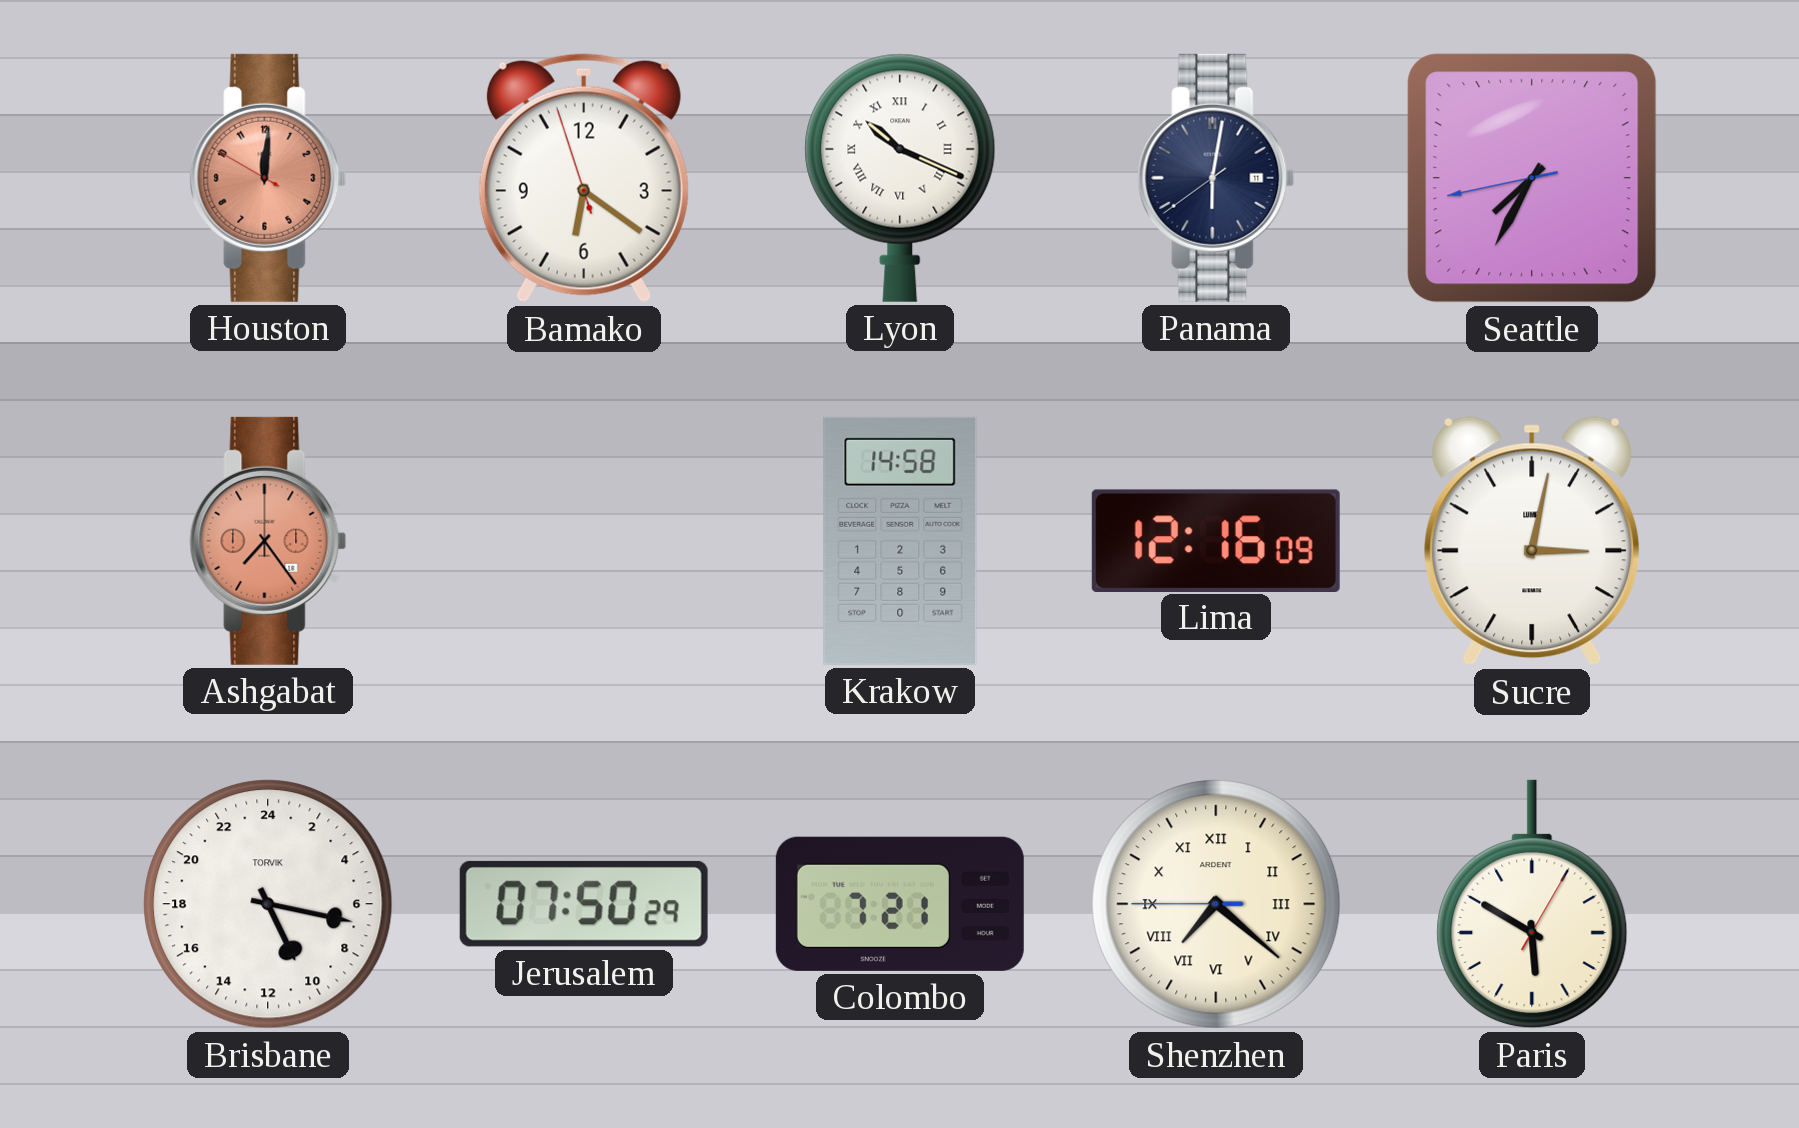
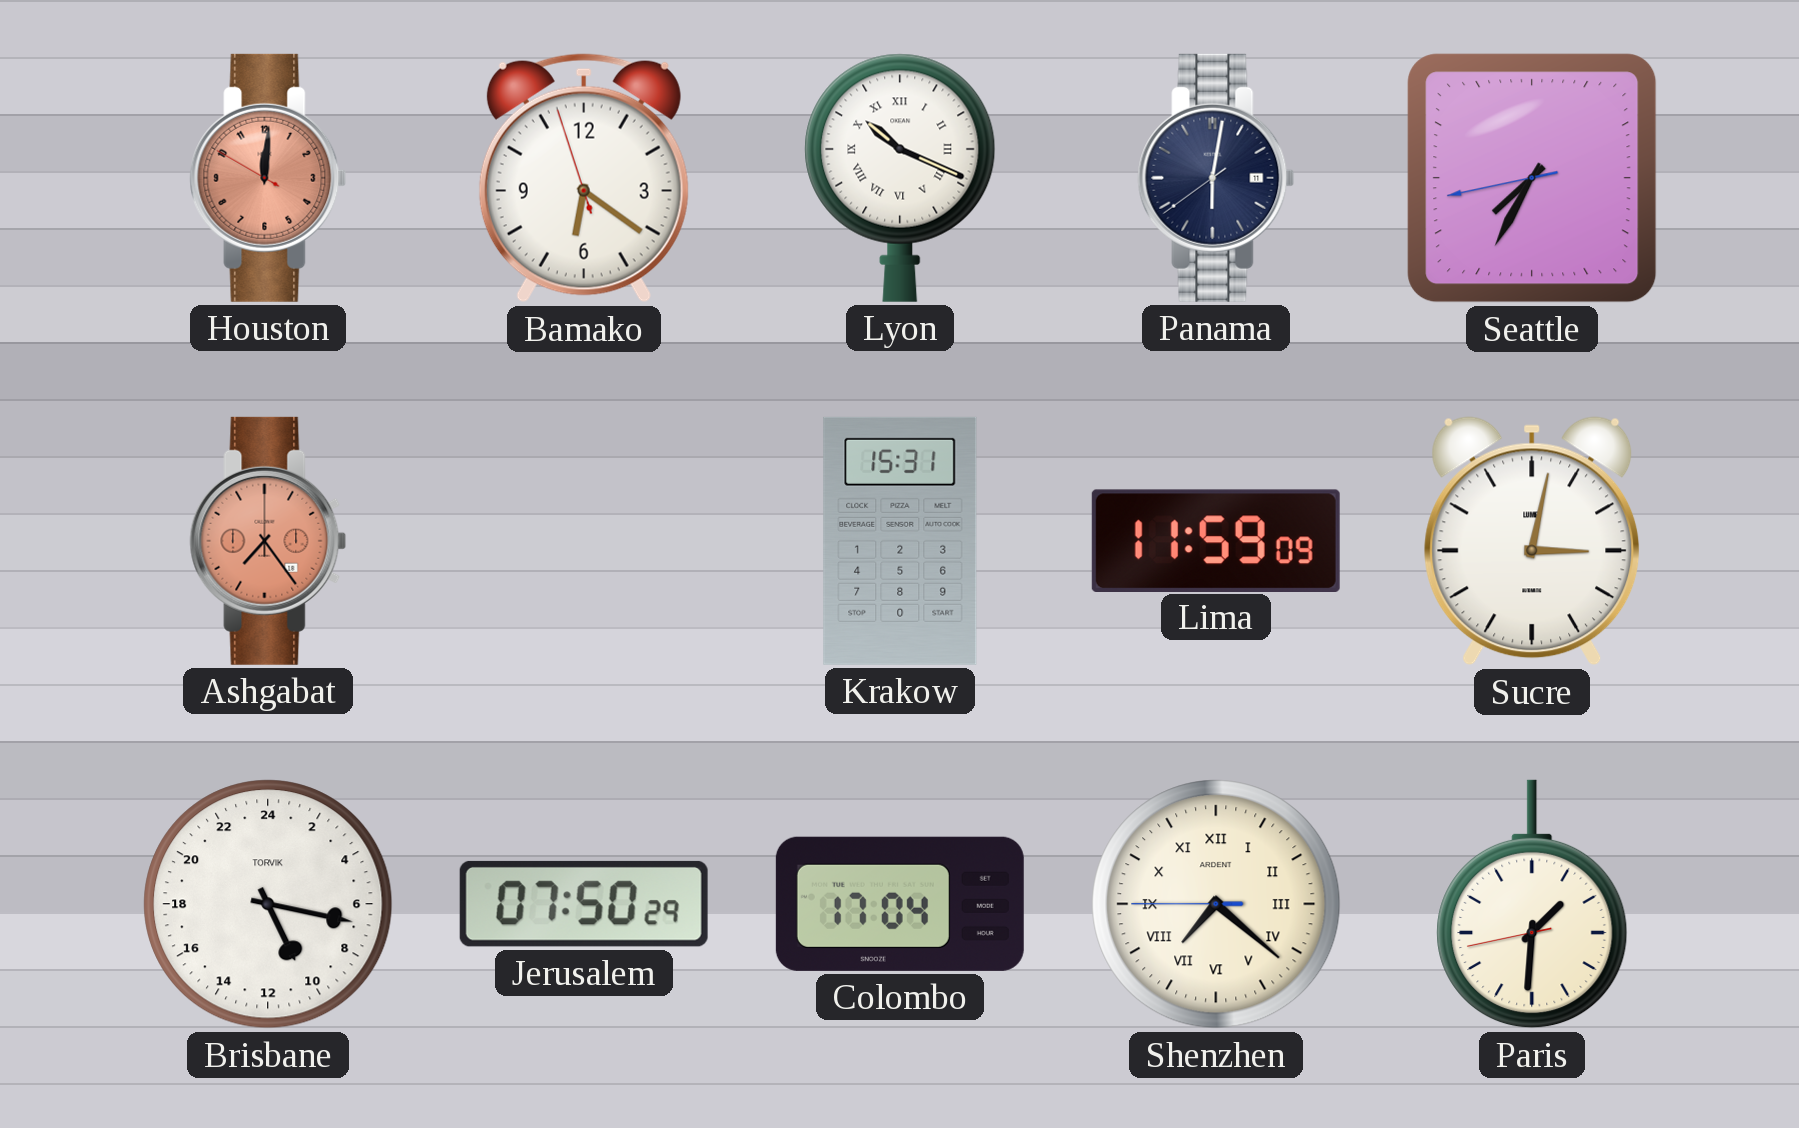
Krakow: 14:58 -> 15:31
Lima: 12:16 -> 11:59
Colombo: 7:21 -> 17:04
Paris: 5:50 -> 1:30
